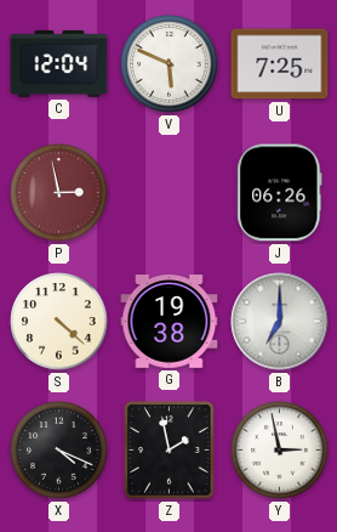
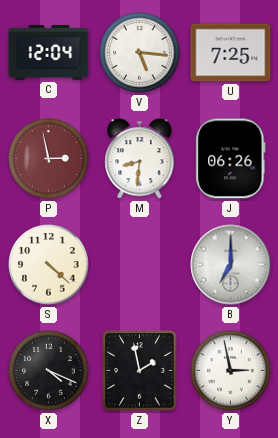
V: 5:49 -> 5:16
M: none -> 8:31
G: 19:38 -> none
